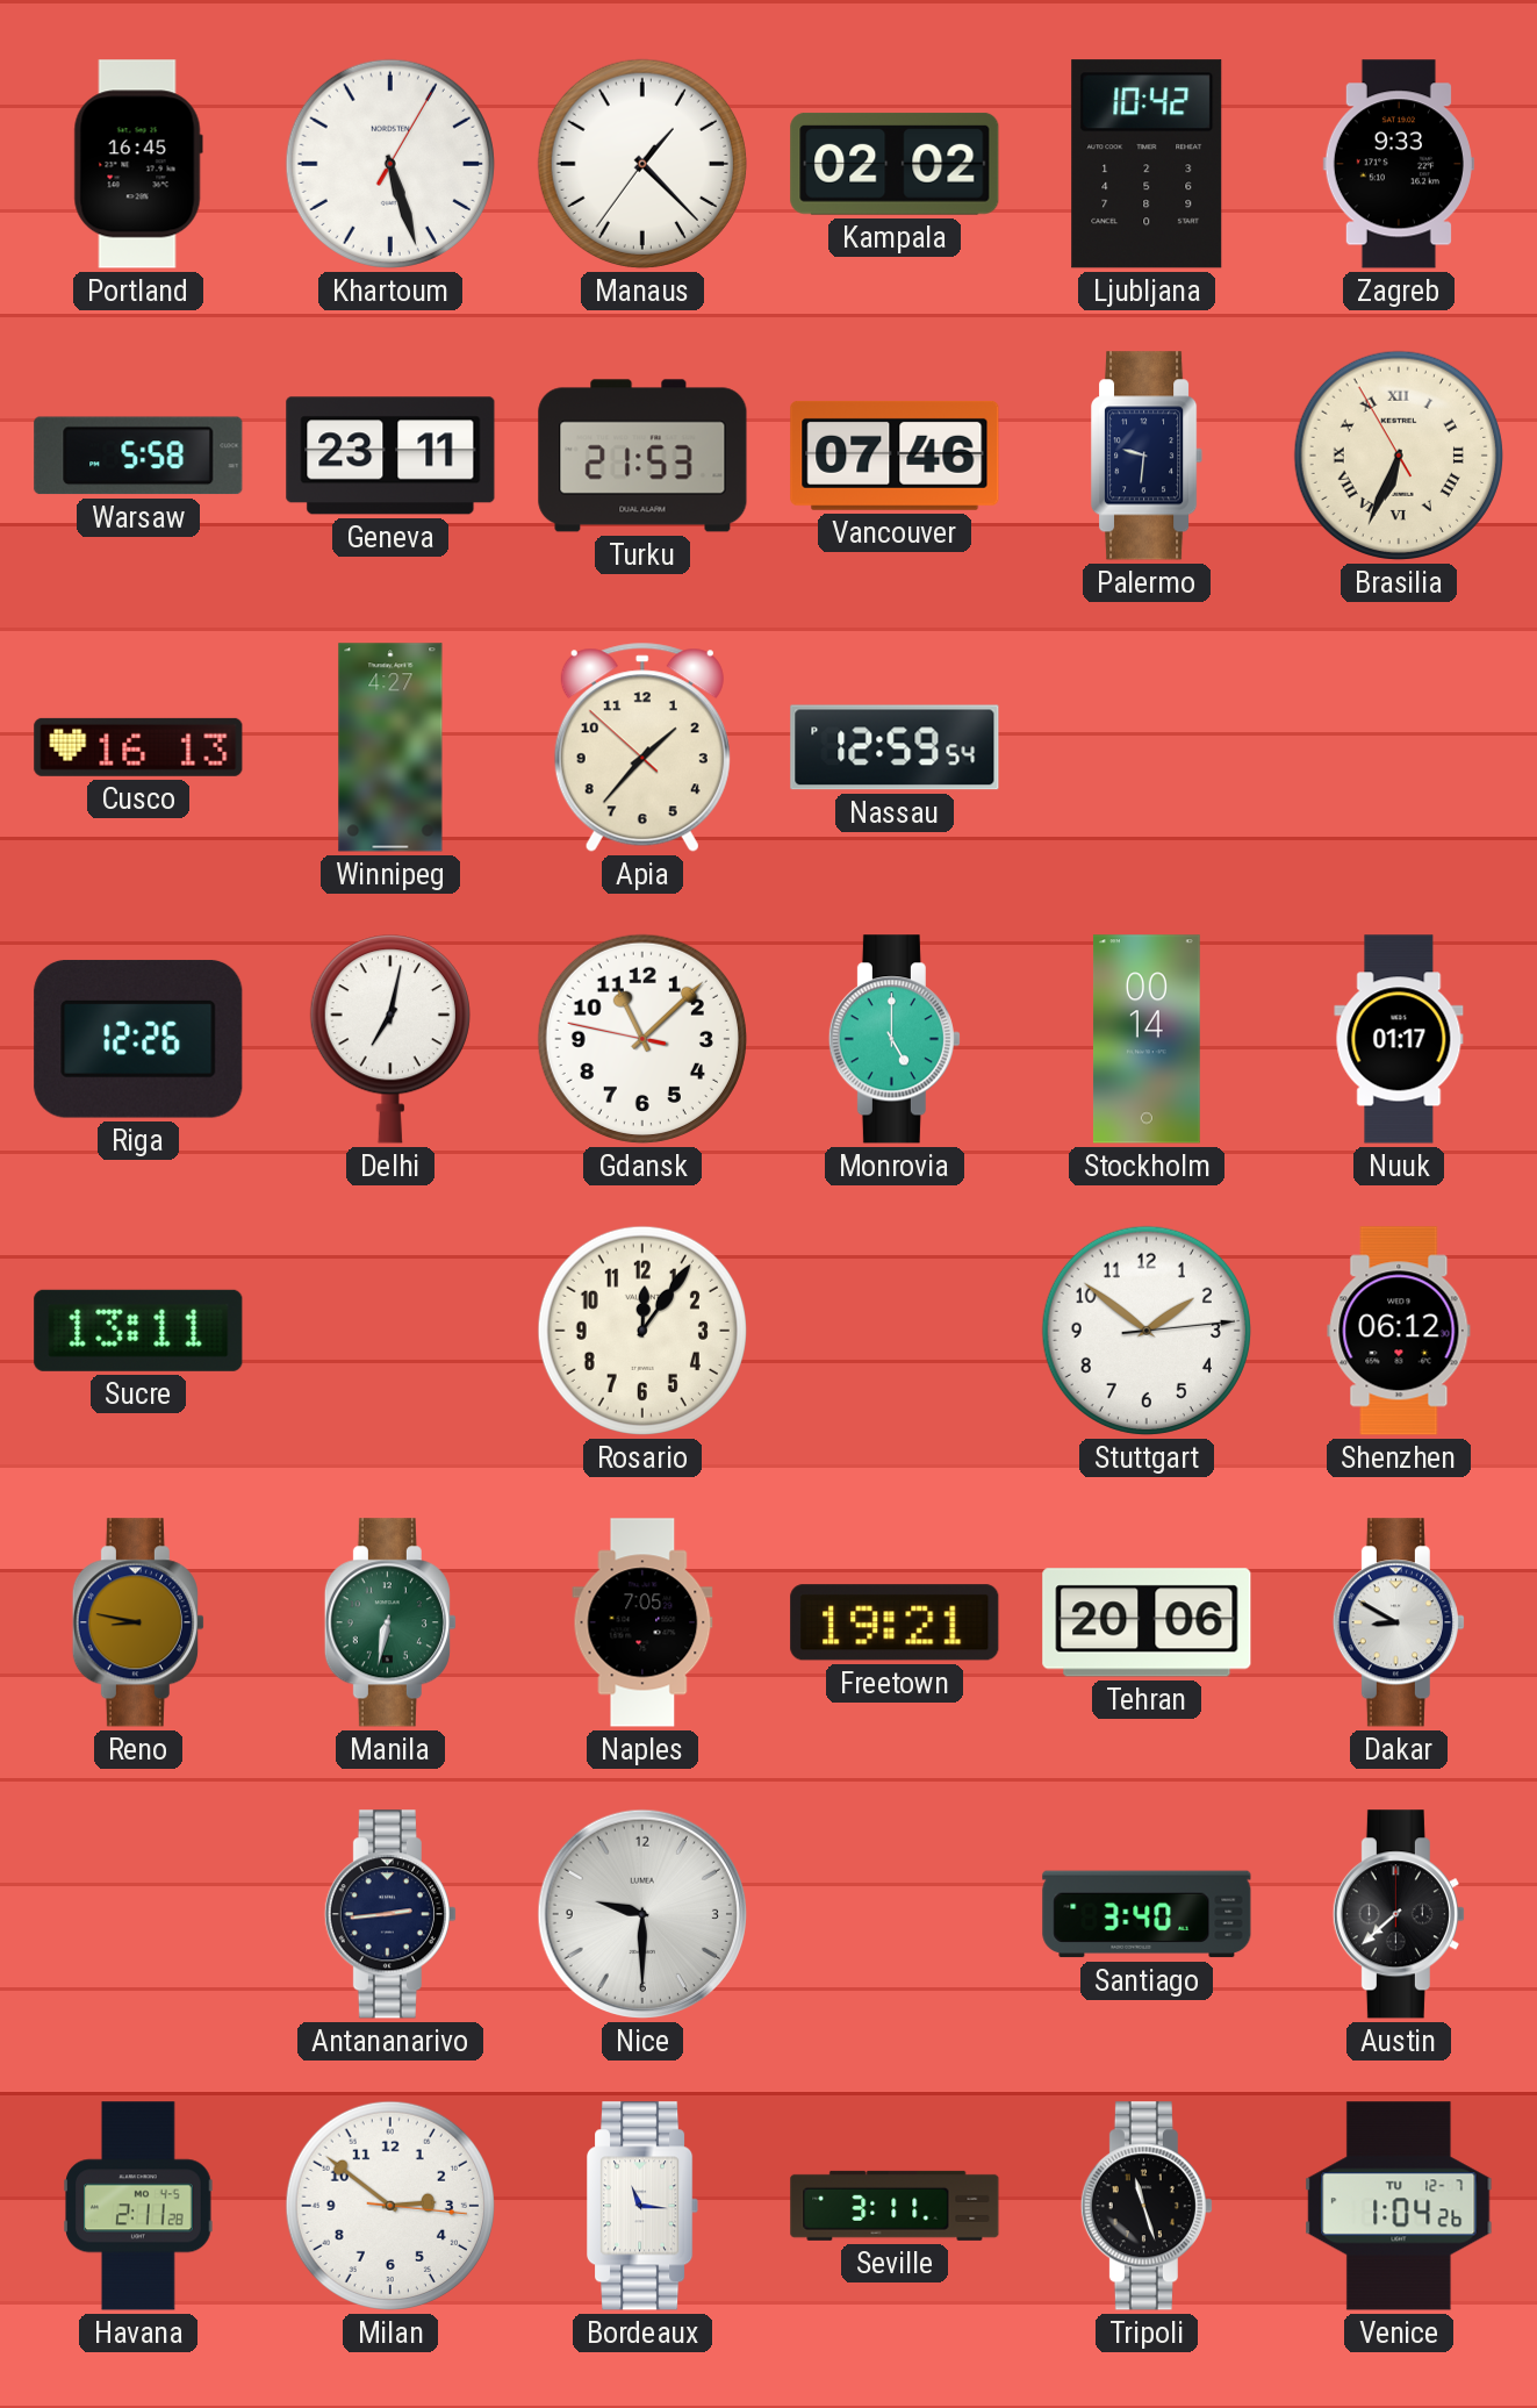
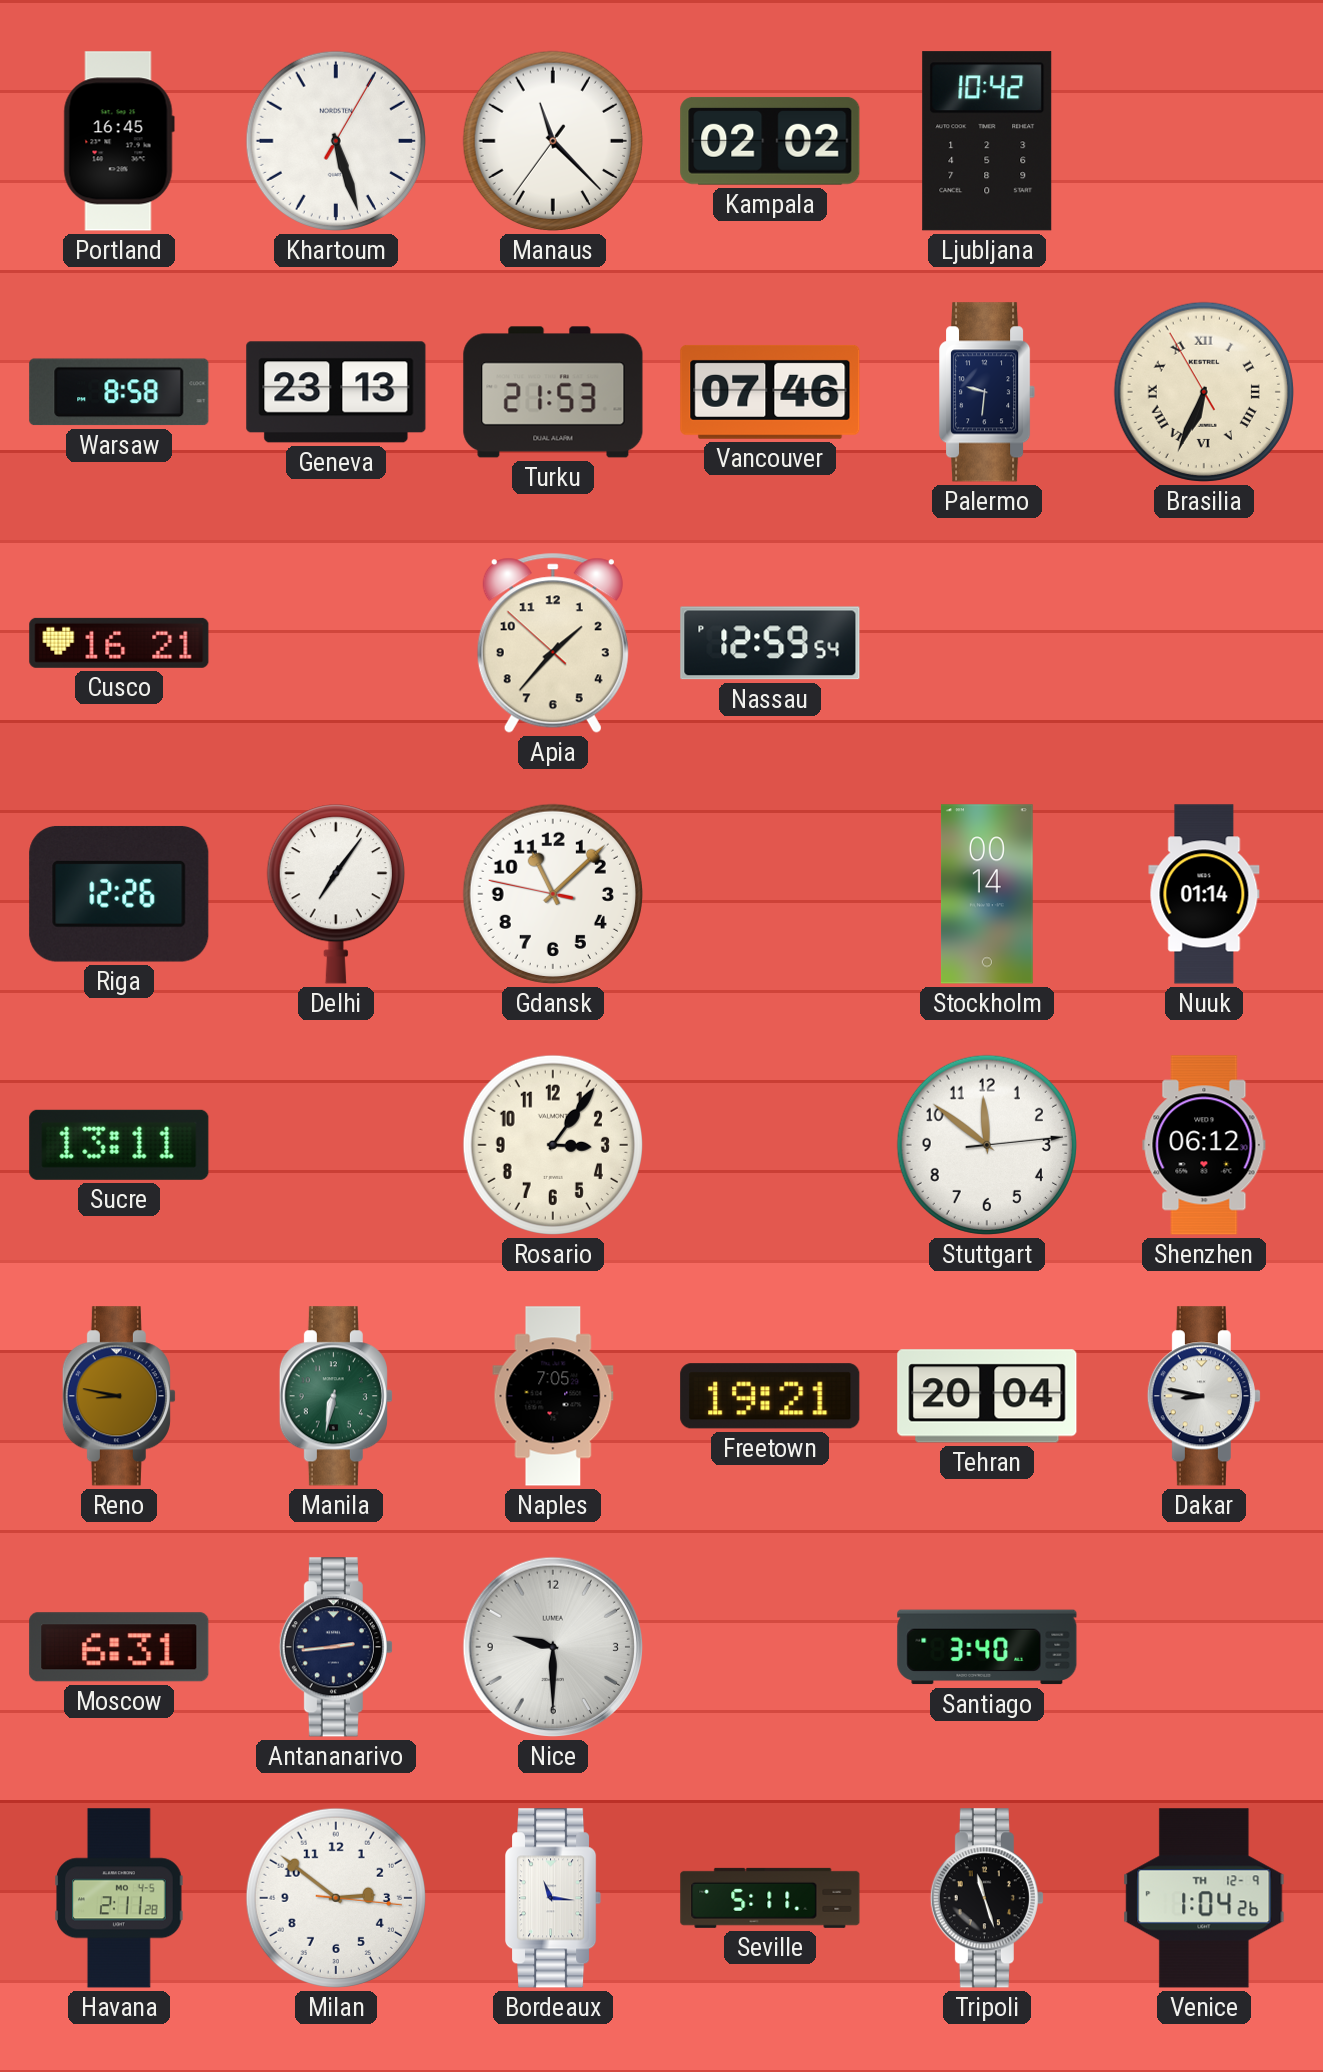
Manaus: 1:22 -> 11:22
Zagreb: 9:33 -> none
Warsaw: 5:58 -> 8:58
Geneva: 23:11 -> 23:13
Cusco: 16:13 -> 16:21
Winnipeg: 4:27 -> none
Delhi: 7:02 -> 7:06
Monrovia: 5:00 -> none
Nuuk: 01:17 -> 01:14
Rosario: 12:06 -> 3:06
Stuttgart: 1:51 -> 11:51
Tehran: 20:06 -> 20:04
Dakar: 8:50 -> 8:47
Moscow: none -> 6:31
Austin: 7:38 -> none
Seville: 3:11 -> 5:11
Venice date: TU 12-7 -> TH 12-9
